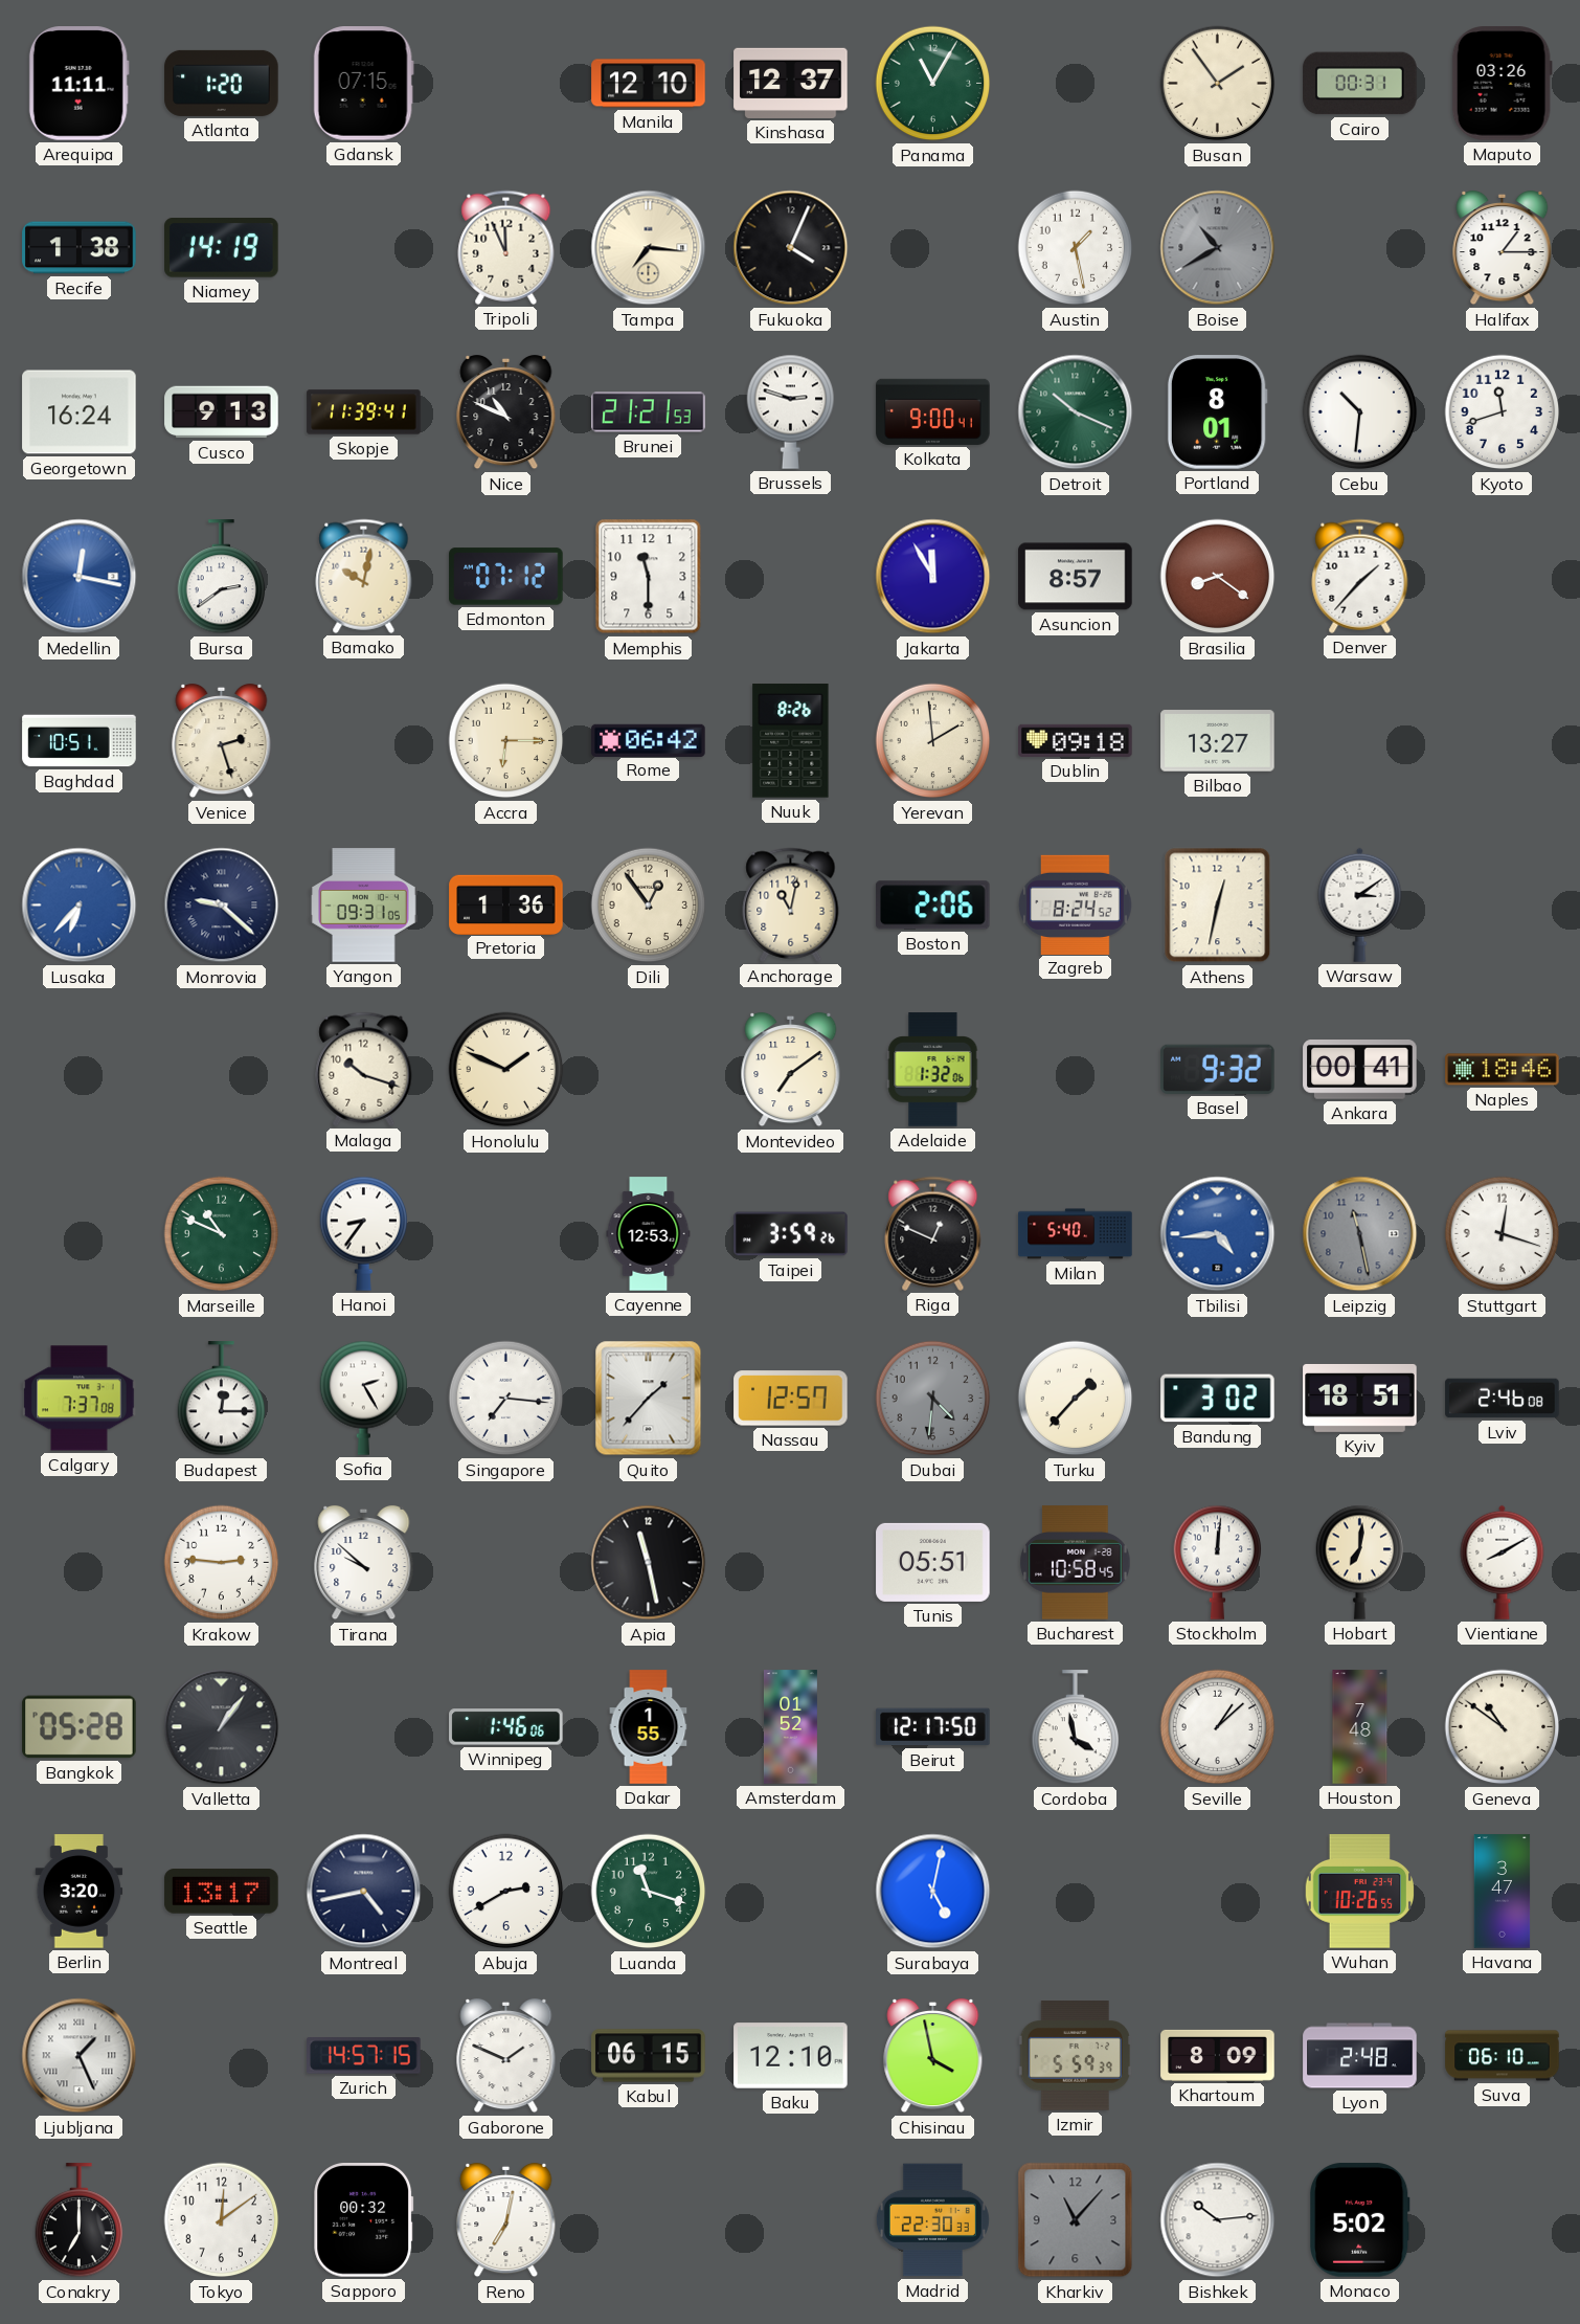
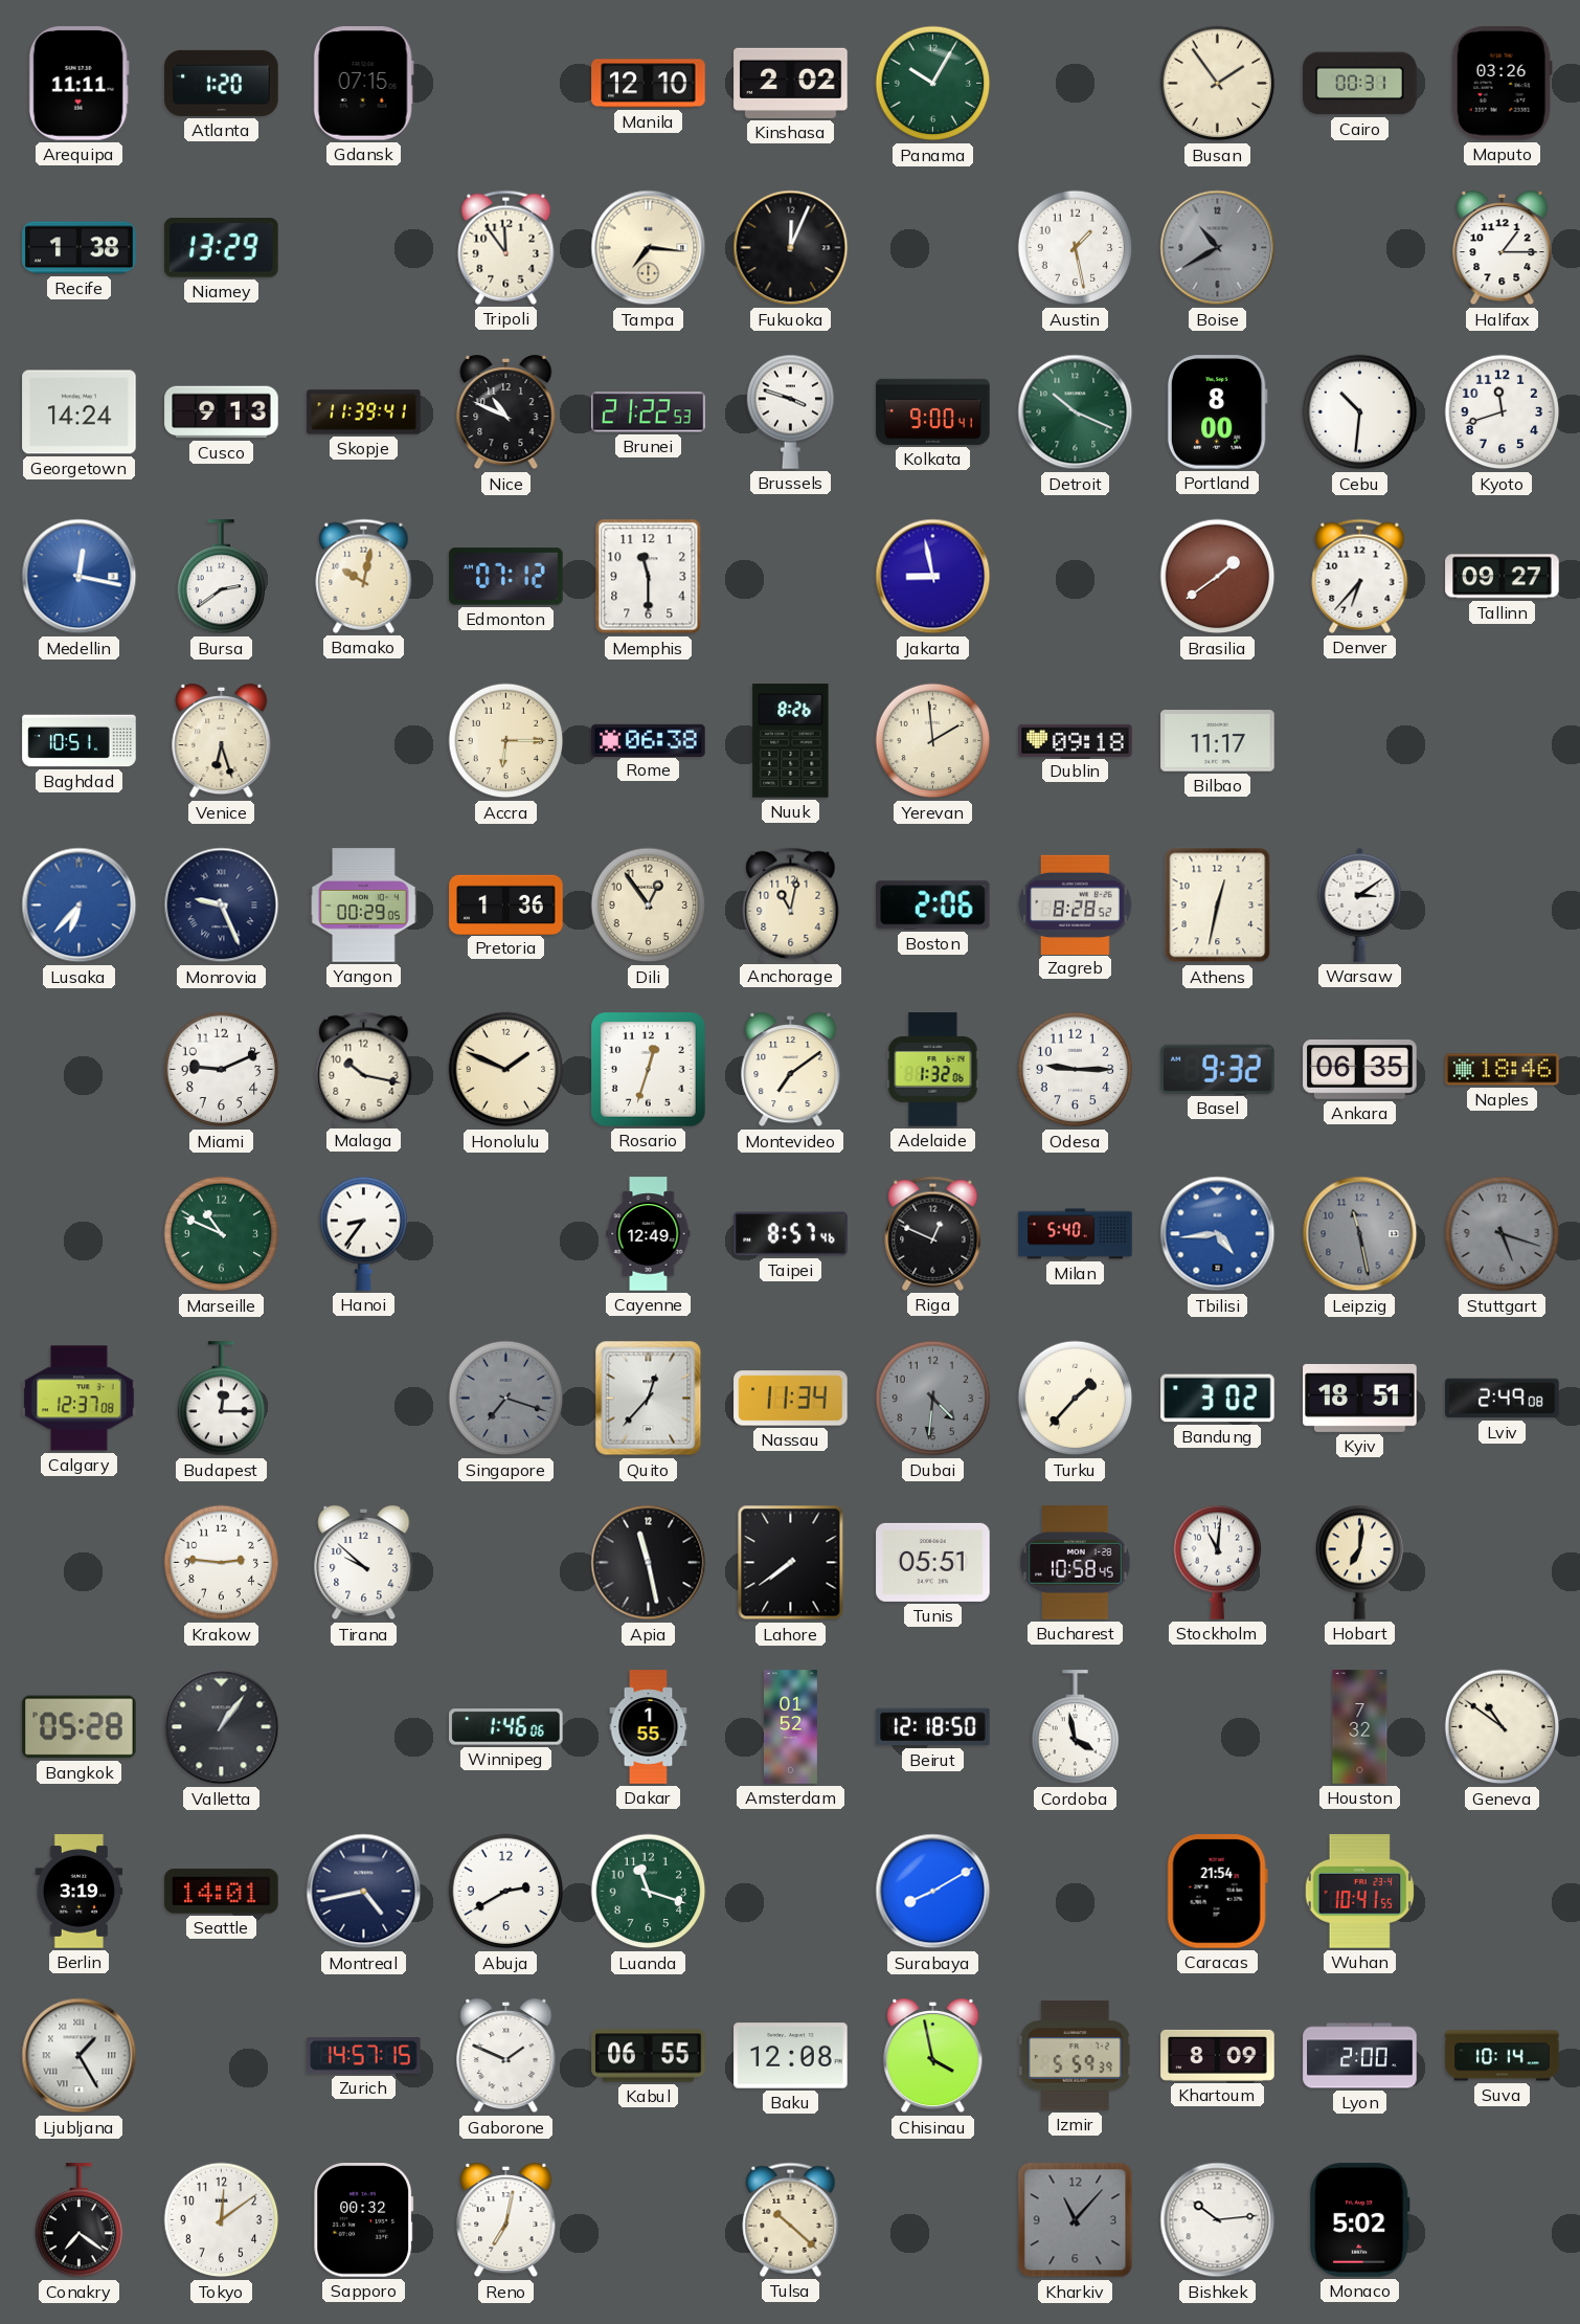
Kinshasa: 12:37 -> 2:02
Panama: 11:05 -> 10:05
Niamey: 14:19 -> 13:29
Tripoli: 11:56 -> 11:54
Fukuoka: 4:04 -> 12:04
Georgetown: 16:24 -> 14:24
Brunei: 21:21 -> 21:22
Brussels: 2:48 -> 3:48
Portland: 8:01 -> 8:00
Jakarta: 11:55 -> 8:58
Asuncion: 8:57 -> none
Brasilia: 8:21 -> 1:39
Denver: 1:37 -> 6:37
Tallinn: none -> 09:27
Venice: 2:27 -> 6:27
Rome: 06:42 -> 06:38
Bilbao: 13:27 -> 11:17
Monrovia: 9:22 -> 9:26
Yangon: 09:31 -> 00:29
Zagreb: 8:24 -> 8:28
Miami: none -> 9:11
Malaga: 10:18 -> 10:17
Rosario: none -> 12:33
Odesa: none -> 9:15
Ankara: 00:41 -> 06:35
Cayenne: 12:53 -> 12:49
Taipei: 3:59 -> 8:57
Stuttgart: 12:18 -> 5:18
Stuttgart dial: white -> grey
Calgary: 7:37 -> 12:37
Sofia: 2:25 -> none
Singapore: 7:16 -> 7:18
Singapore dial: white -> grey
Quito: 1:37 -> 12:37
Nassau: 12:57 -> 11:34
Lviv: 2:46 -> 2:49
Lahore: none -> 7:39
Stockholm: 12:01 -> 11:01
Vientiane: 8:10 -> none
Beirut: 12:17 -> 12:18
Seville: 1:08 -> none
Houston: 7:48 -> 7:32
Berlin: 3:20 -> 3:19
Seattle: 13:17 -> 14:01
Surabaya: 5:02 -> 8:10
Caracas: none -> 21:54
Wuhan: 10:26 -> 10:41
Havana: 3:47 -> none
Ljubljana: 1:26 -> 1:25
Kabul: 06:15 -> 06:55
Baku: 12:10 -> 12:08
Lyon: 2:48 -> 2:00
Suva: 06:10 -> 10:14
Conakry: 7:00 -> 7:21
Tulsa: none -> 10:22
Madrid: 22:30 -> none
